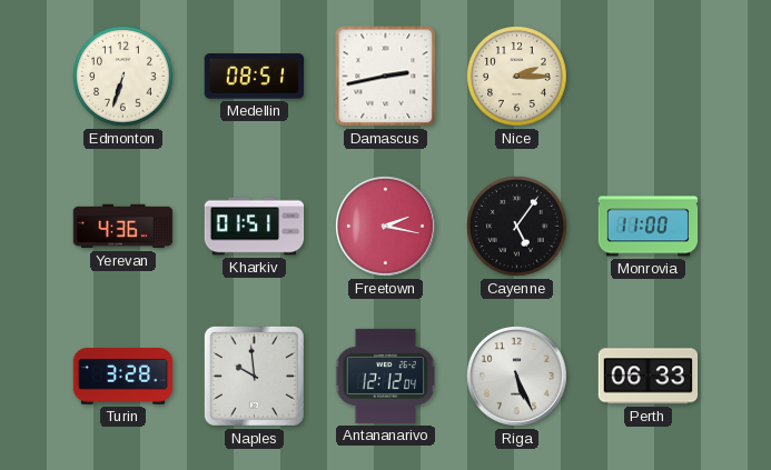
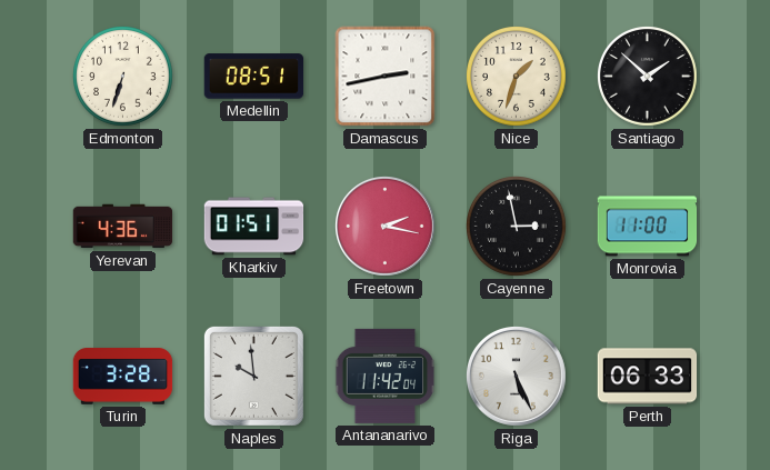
Nice: 2:15 -> 1:33
Santiago: none -> 1:52
Cayenne: 5:06 -> 2:58
Antananarivo: 12:12 -> 11:42
